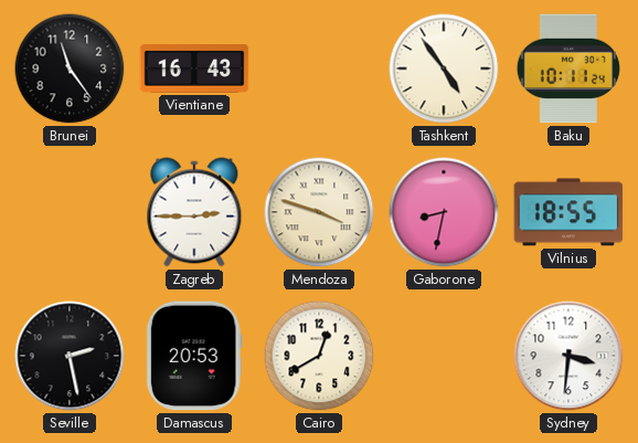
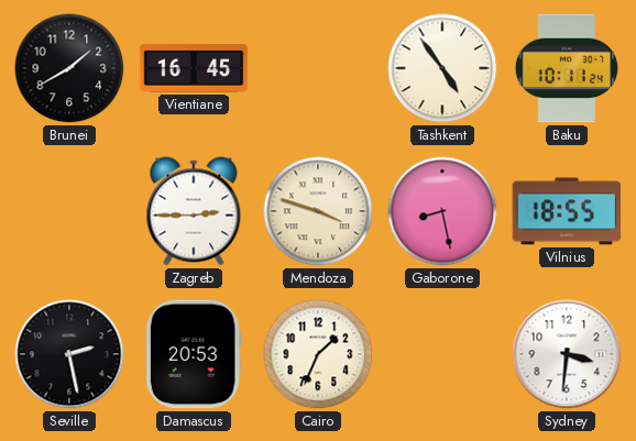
Brunei: 11:24 -> 1:40
Vientiane: 16:43 -> 16:45
Gaborone: 8:32 -> 8:28
Cairo: 12:40 -> 1:34
